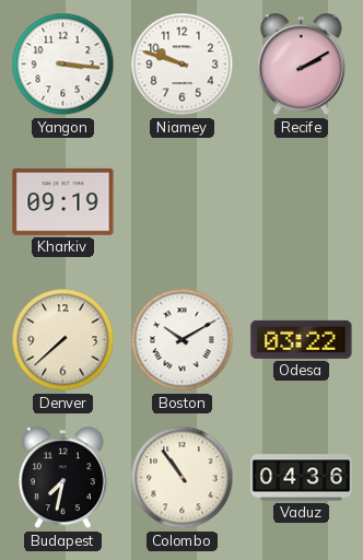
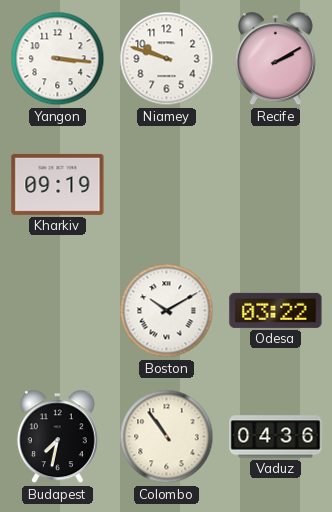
Denver: 7:38 -> none
